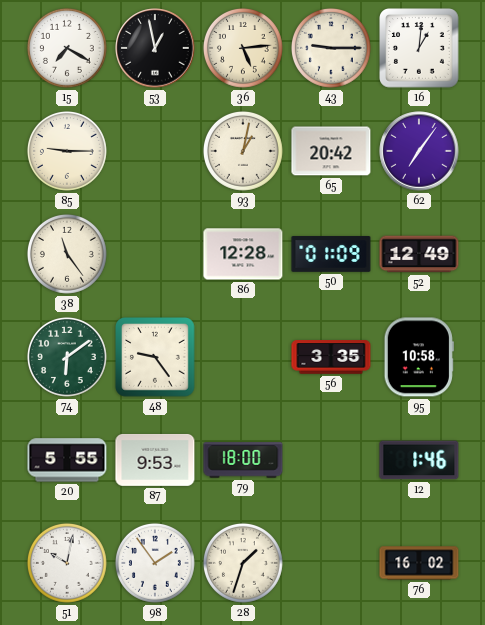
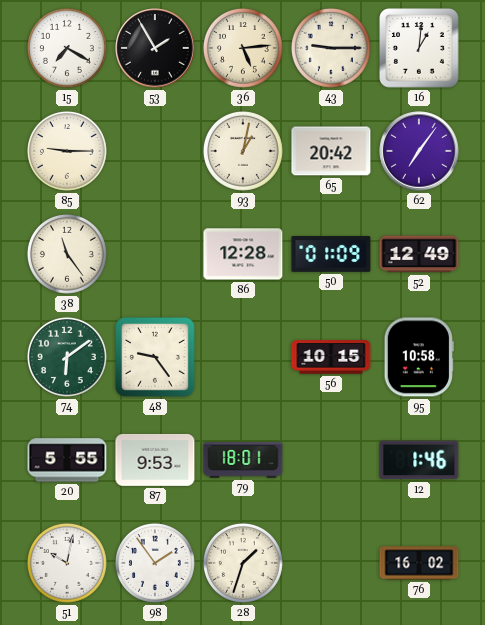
53: 12:58 -> 1:55
56: 3:35 -> 10:15
79: 18:00 -> 18:01
